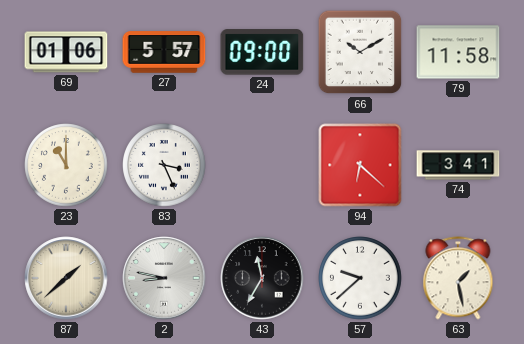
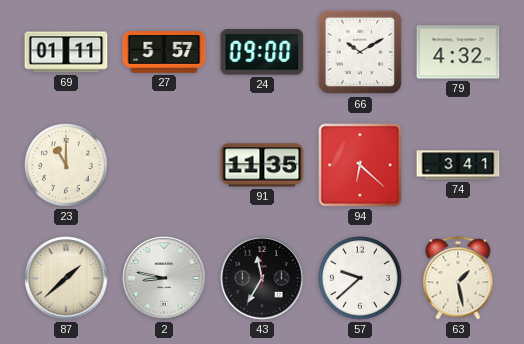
69: 01:06 -> 01:11
79: 11:58 -> 4:32
83: 3:26 -> none
91: none -> 11:35
